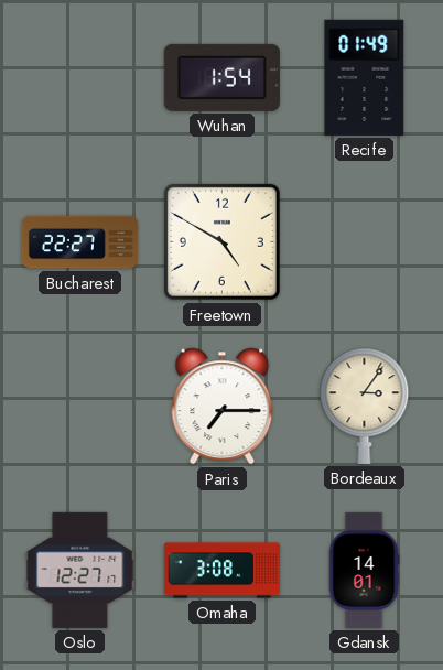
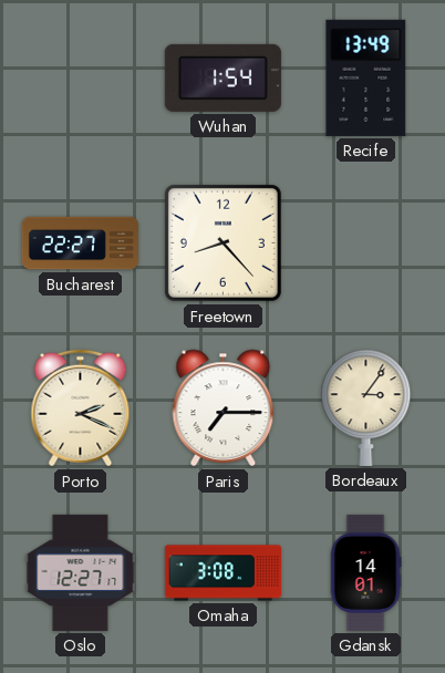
Recife: 01:49 -> 13:49
Freetown: 4:50 -> 8:23
Porto: none -> 2:19
